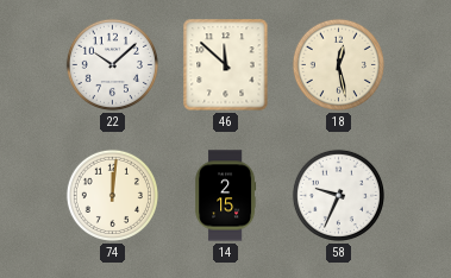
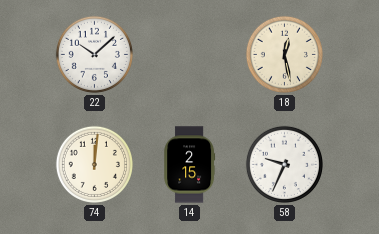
46: 11:52 -> none
